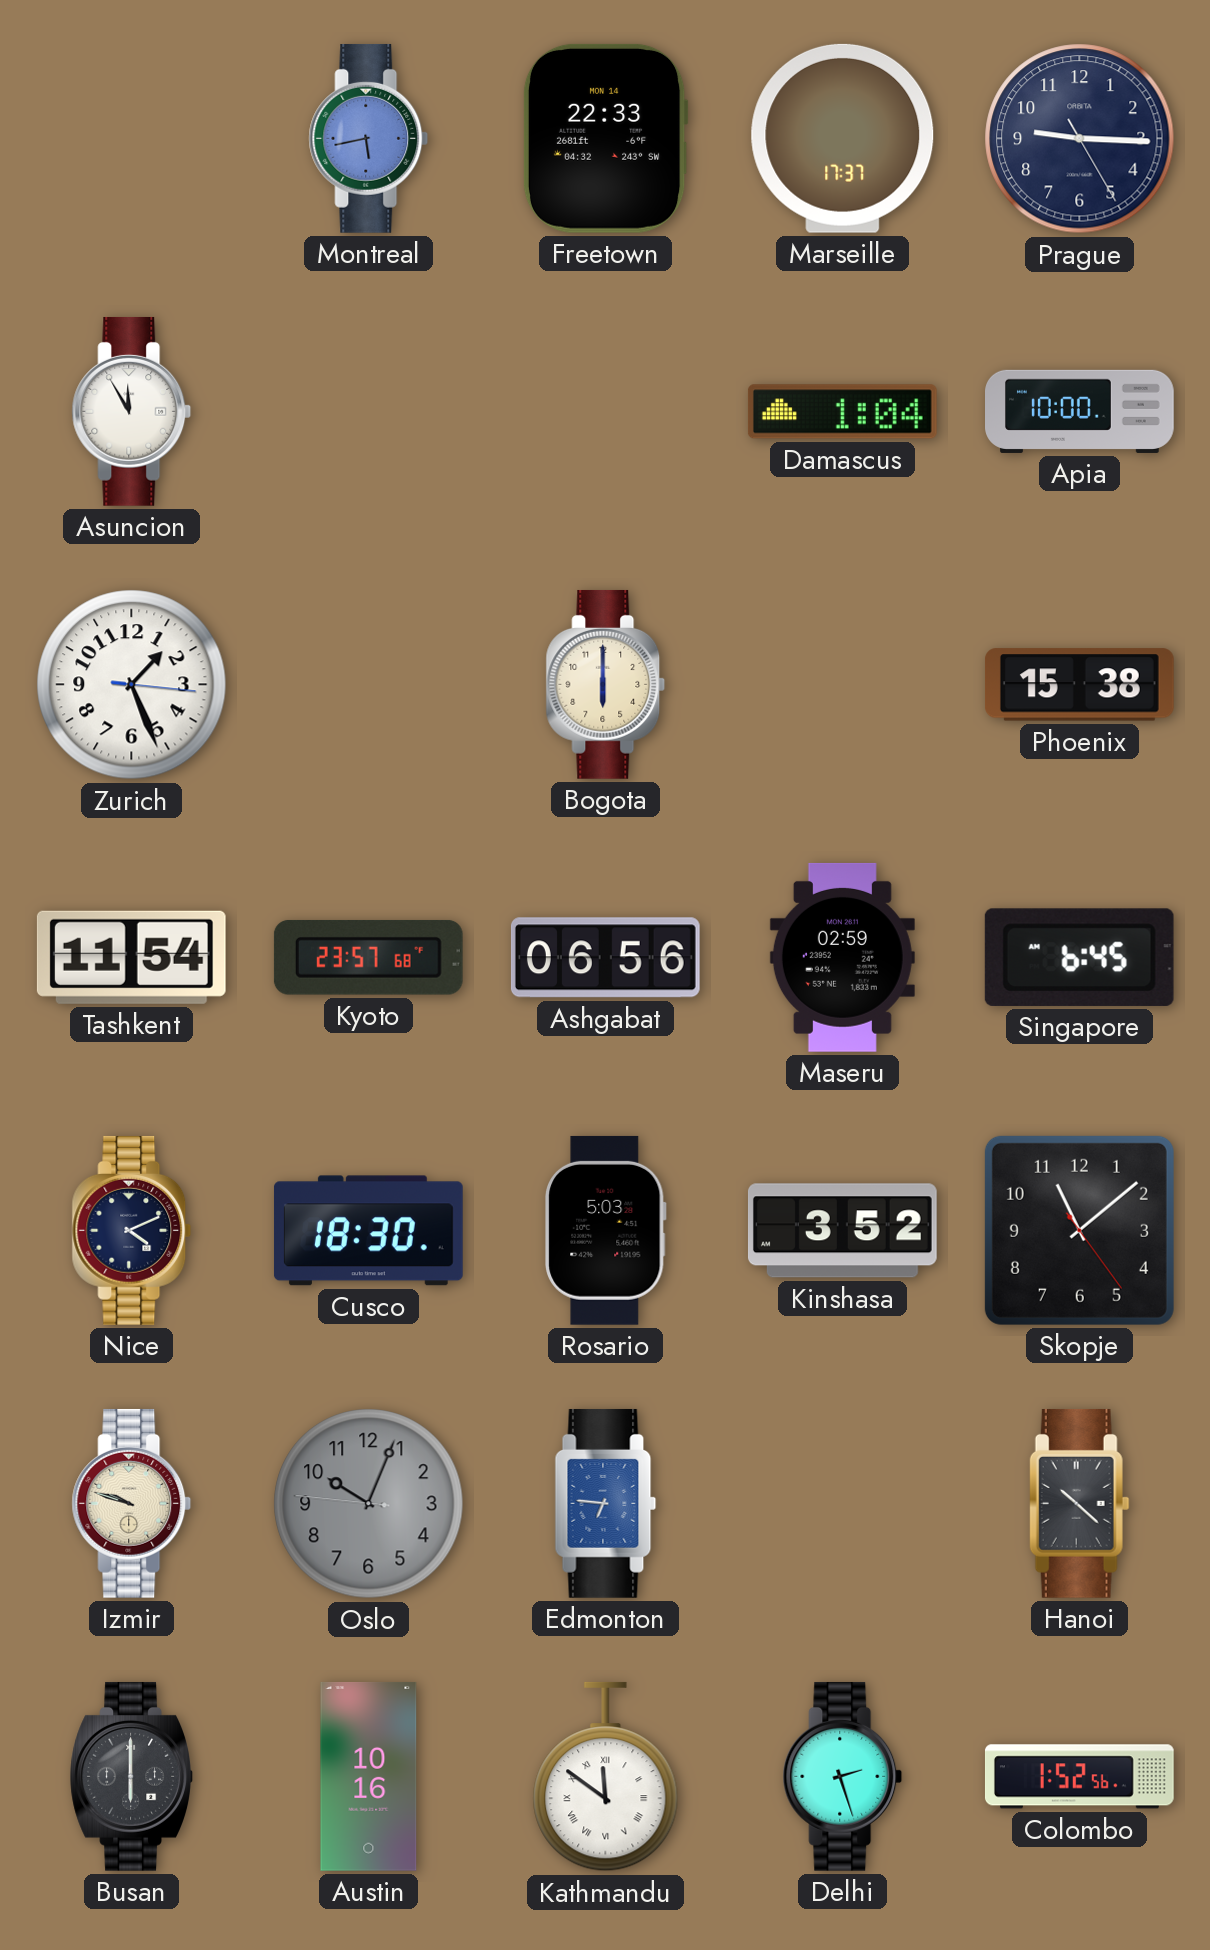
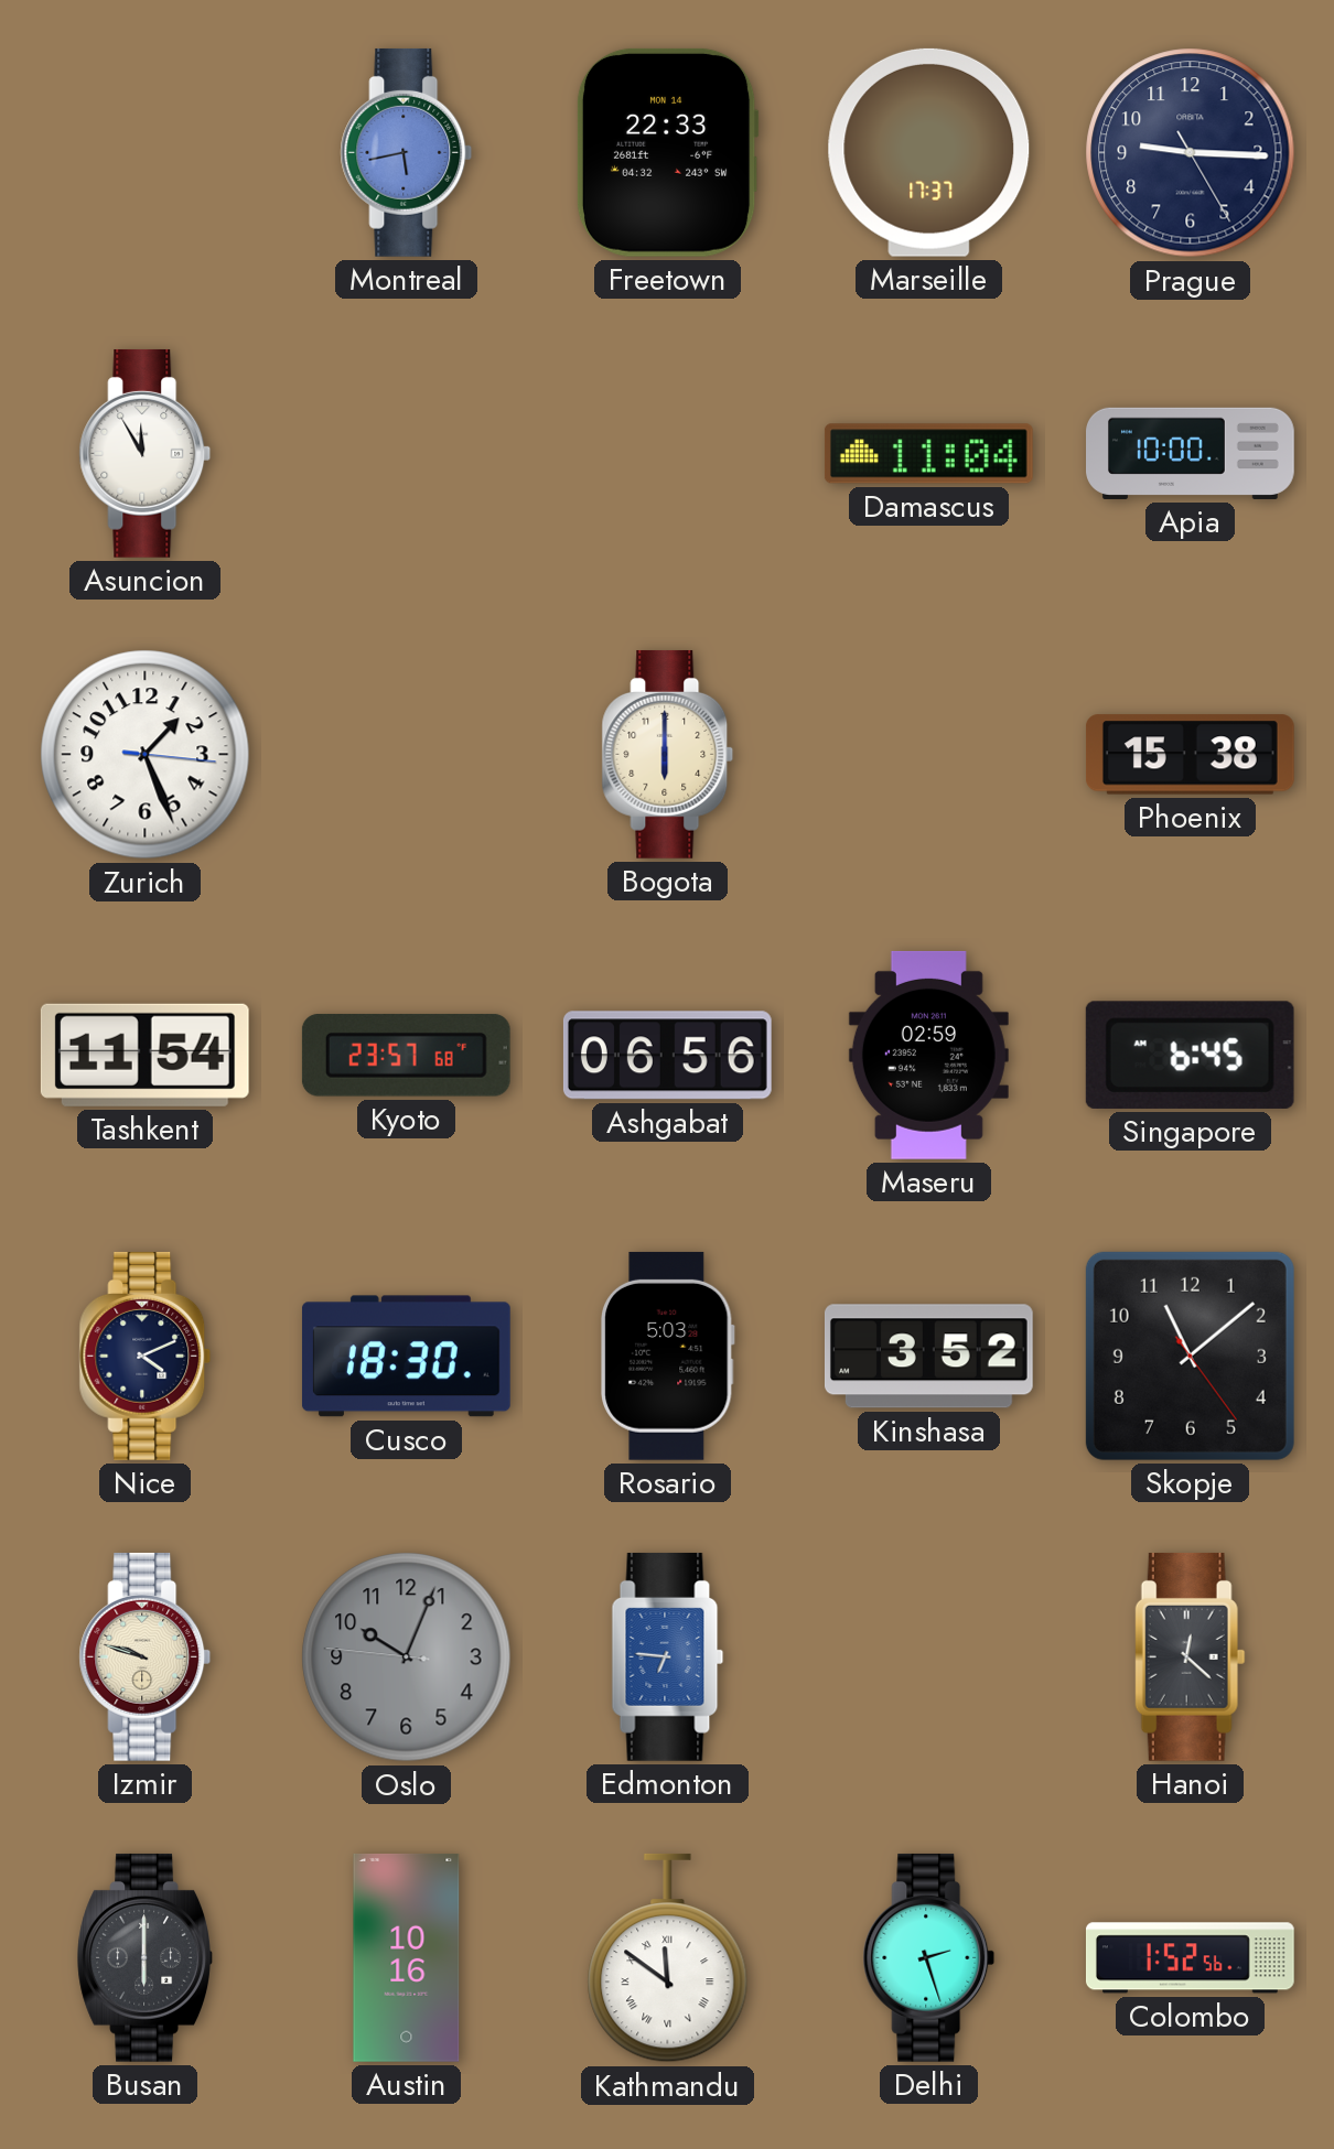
Damascus: 1:04 -> 11:04
Hanoi: 10:22 -> 12:22
